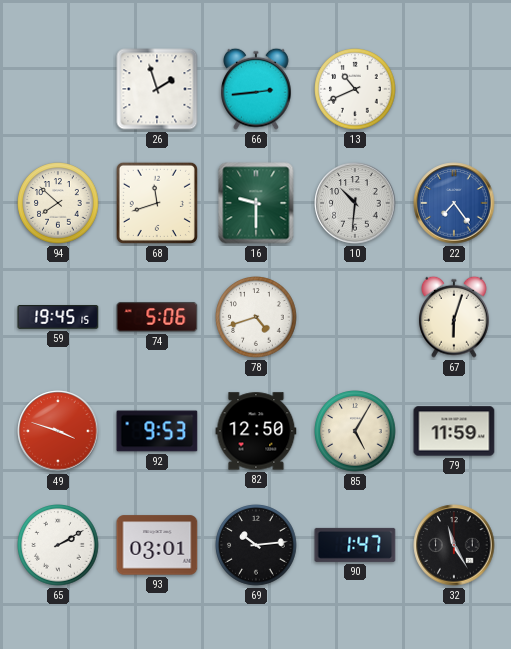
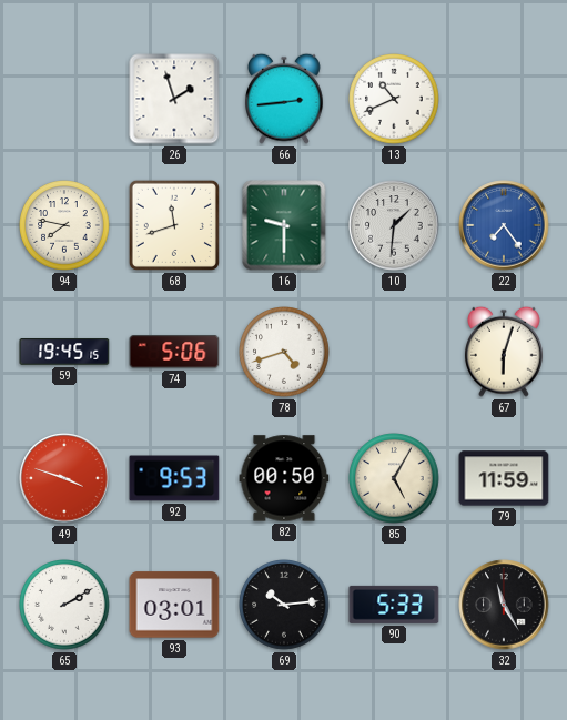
94: 7:52 -> 7:47
10: 10:31 -> 1:31
82: 12:50 -> 00:50
90: 1:47 -> 5:33
